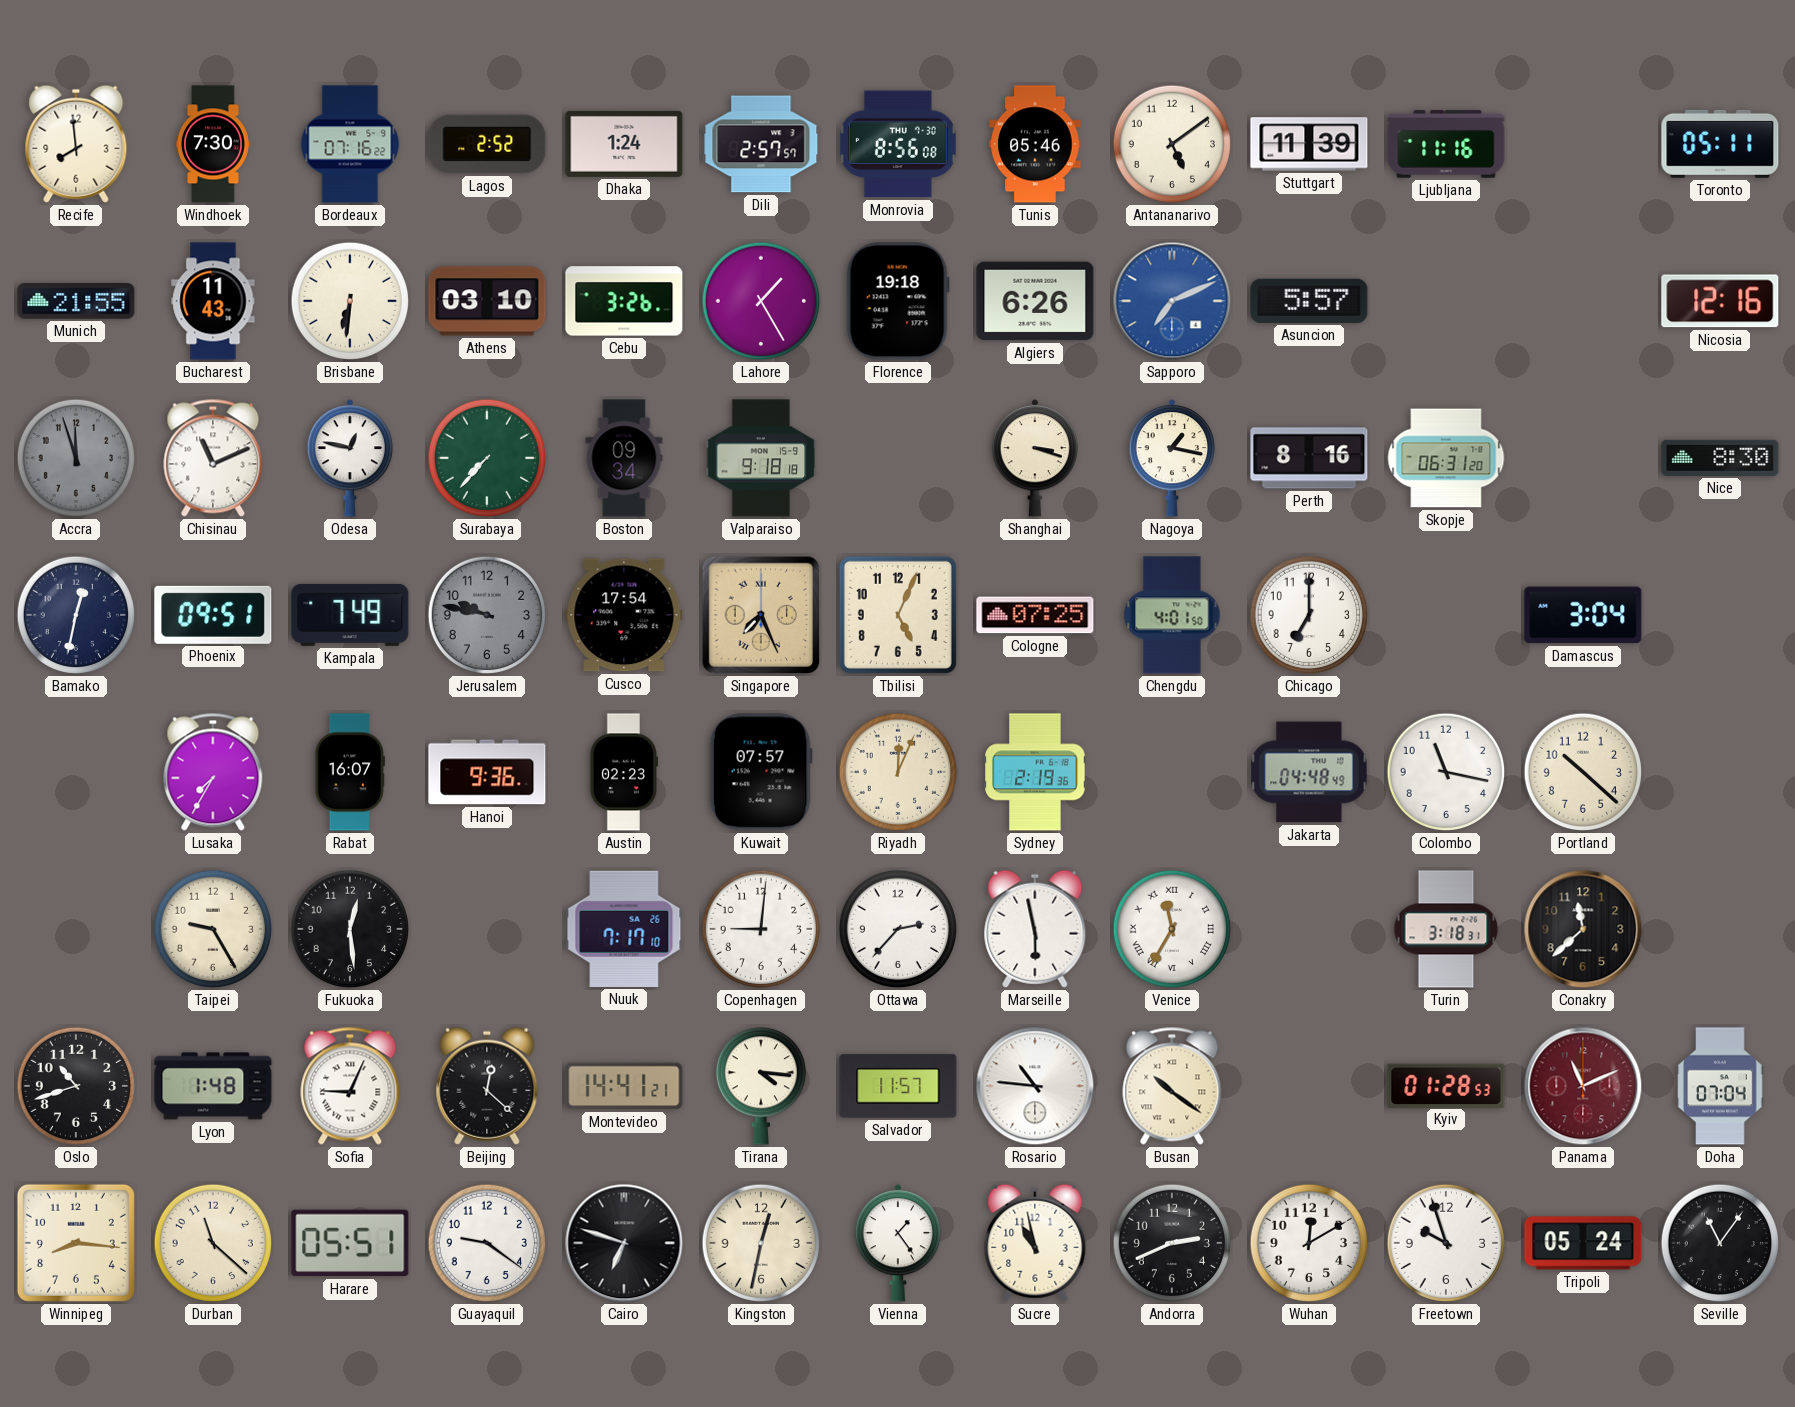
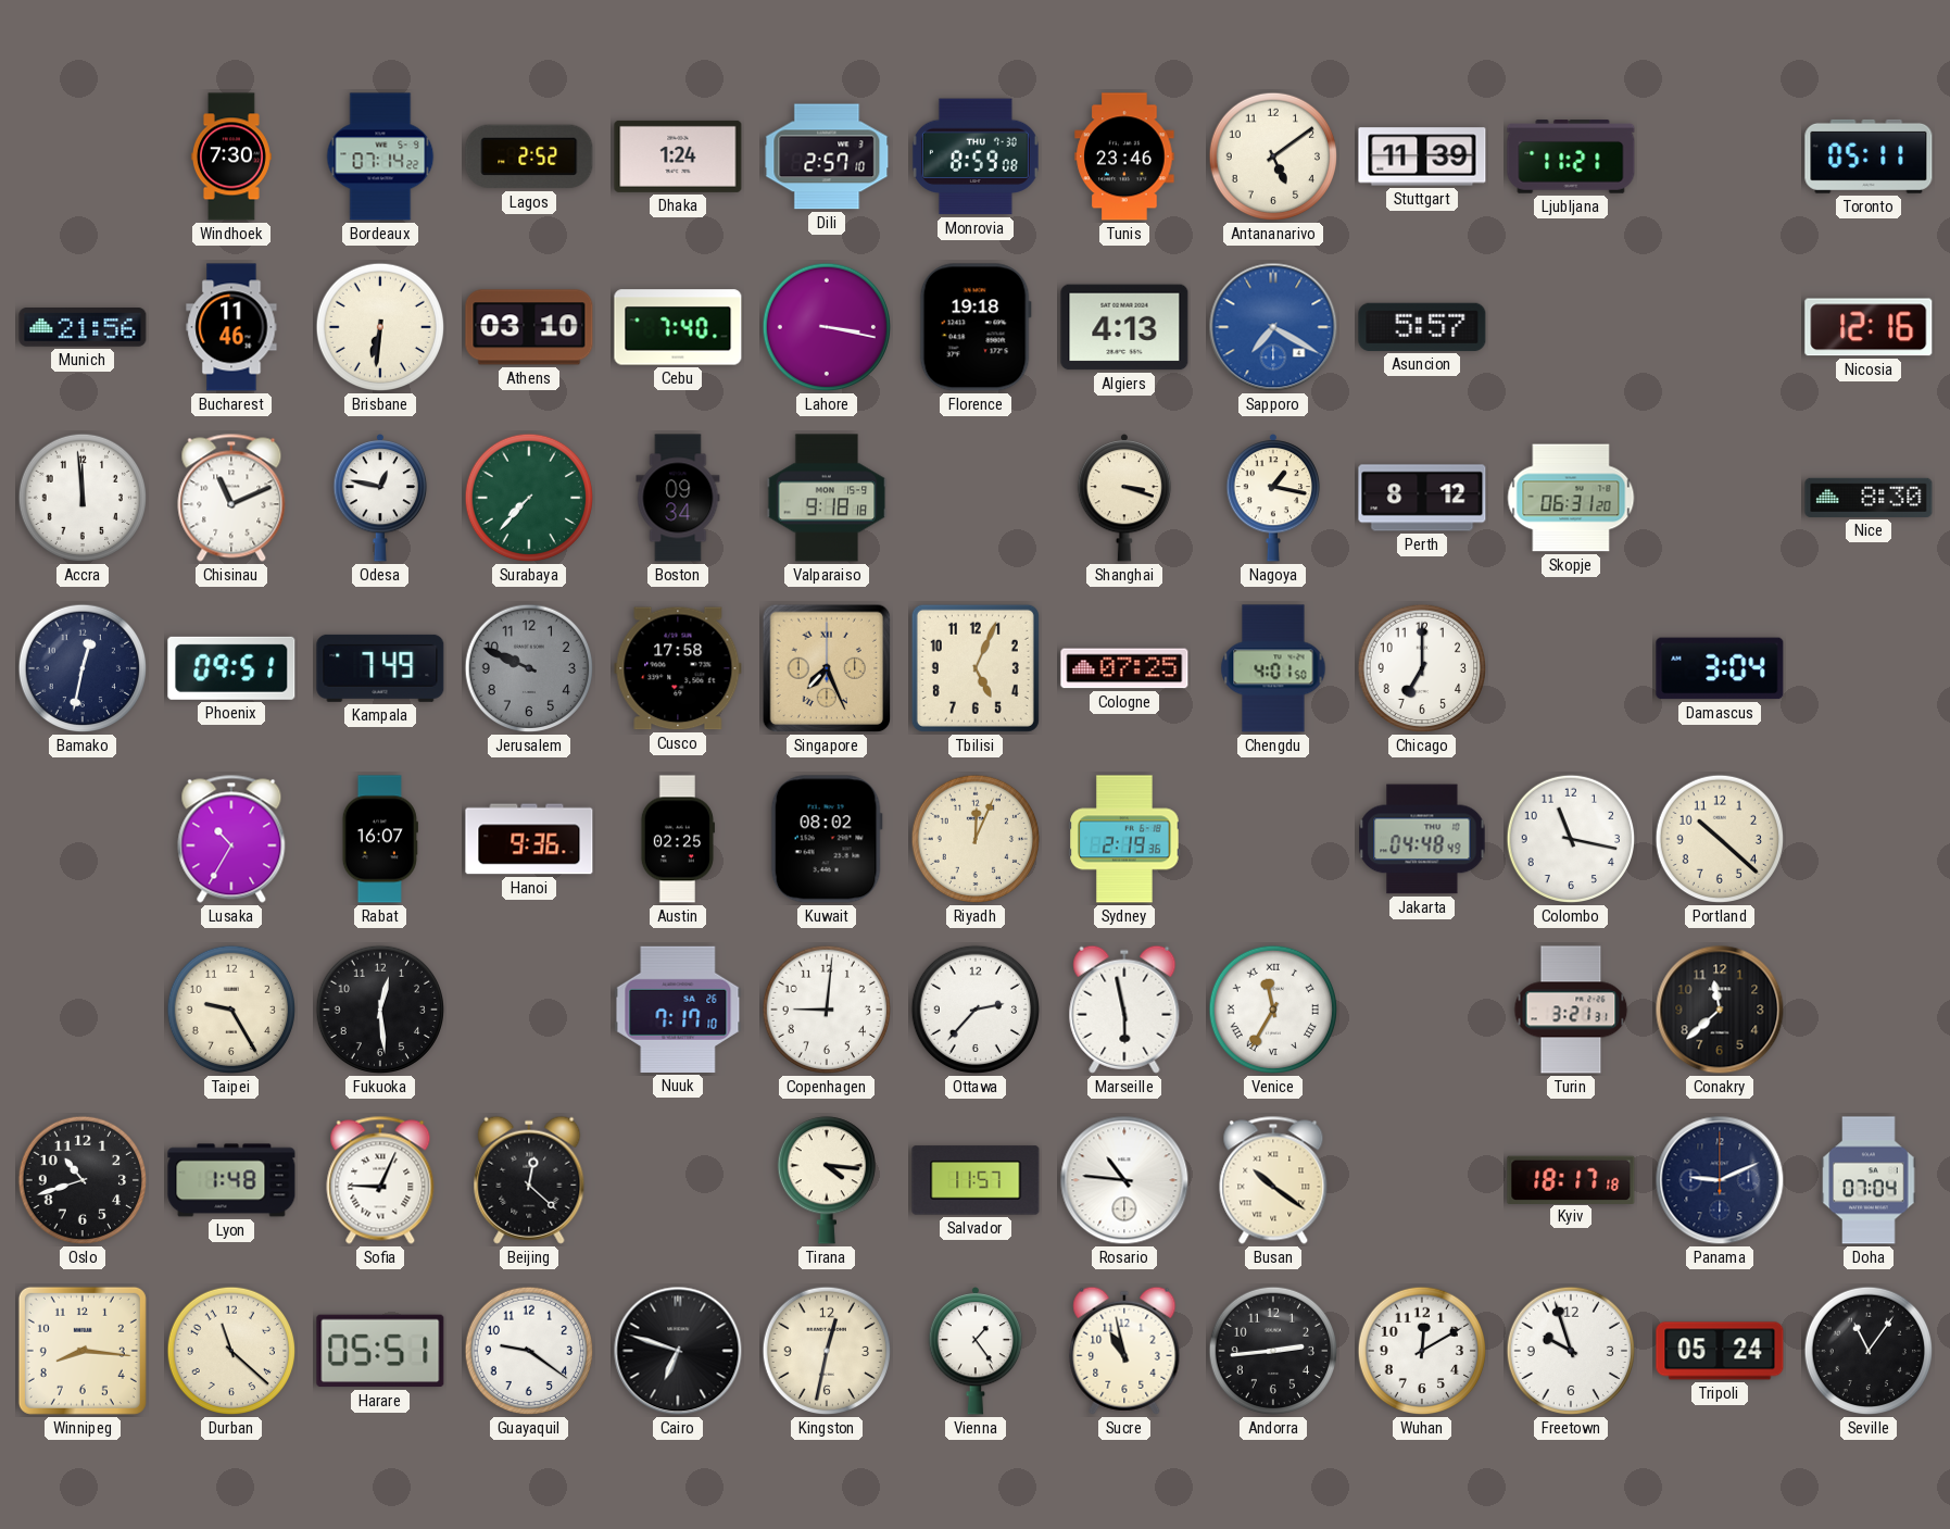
Recife: 7:59 -> none
Bordeaux: 07:16 -> 07:14
Dili: 2:57:57 -> 2:57:10
Monrovia: 8:56 -> 8:59
Tunis: 05:46 -> 23:46
Ljubljana: 11:16 -> 11:21
Munich: 21:55 -> 21:56
Bucharest: 11:43 -> 11:46
Cebu: 3:26 -> 7:40
Lahore: 1:25 -> 3:17
Algiers: 6:26 -> 4:13
Sapporo: 7:11 -> 7:20
Accra: 11:57 -> 11:59
Accra dial: grey -> white
Perth: 8:16 -> 8:12
Jerusalem: 9:47 -> 9:49
Cusco: 17:54 -> 17:58
Lusaka: 7:35 -> 10:35
Austin: 02:23 -> 02:25
Kuwait: 07:57 -> 08:02
Turin: 3:18 -> 3:21
Montevideo: 14:41 -> none
Kyiv: 01:28 -> 18:17
Panama: 11:11 -> 9:11
Panama dial: burgundy -> navy
Andorra: 2:41 -> 2:44
